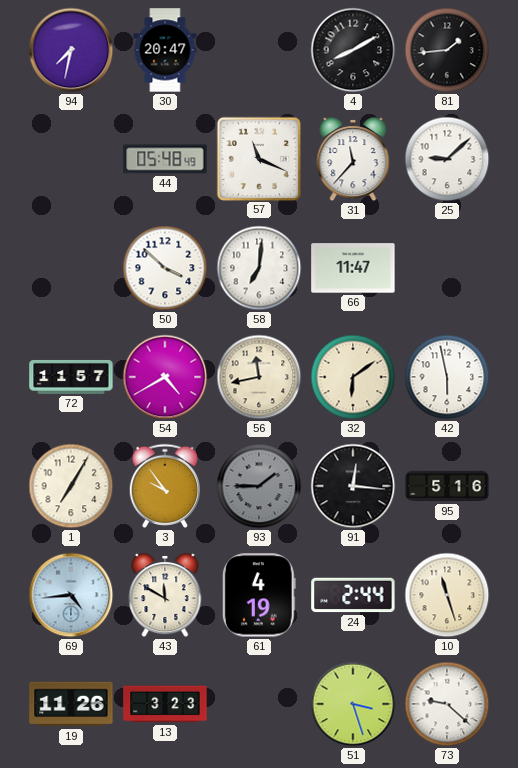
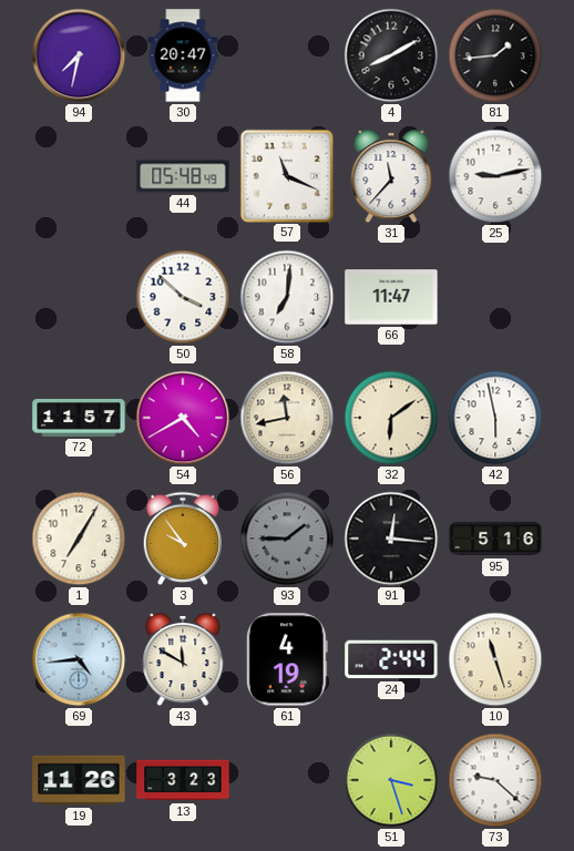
25: 9:08 -> 9:13
